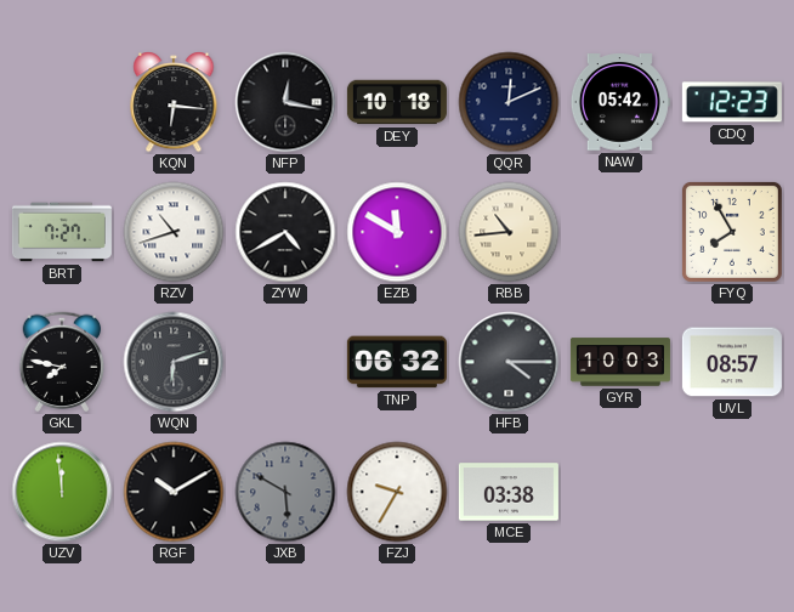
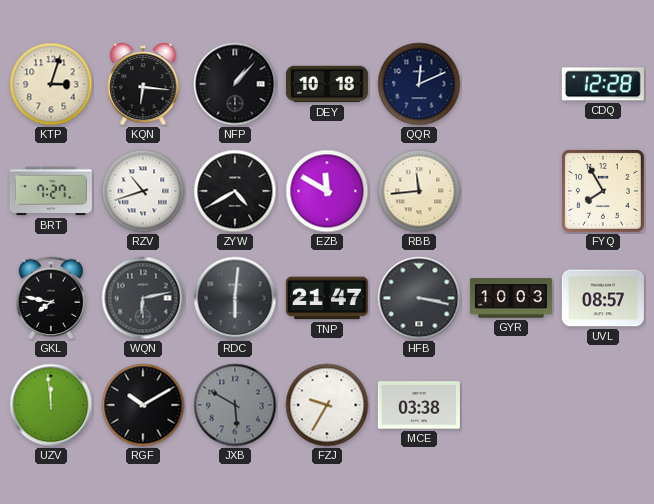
KTP: none -> 3:03
NFP: 12:17 -> 1:07
NAW: 05:42 -> none
CDQ: 12:23 -> 12:28
RBB: 10:44 -> 11:44
WQN: 6:12 -> 6:13
RDC: none -> 6:01
TNP: 06:32 -> 21:47
HFB: 4:15 -> 3:17
